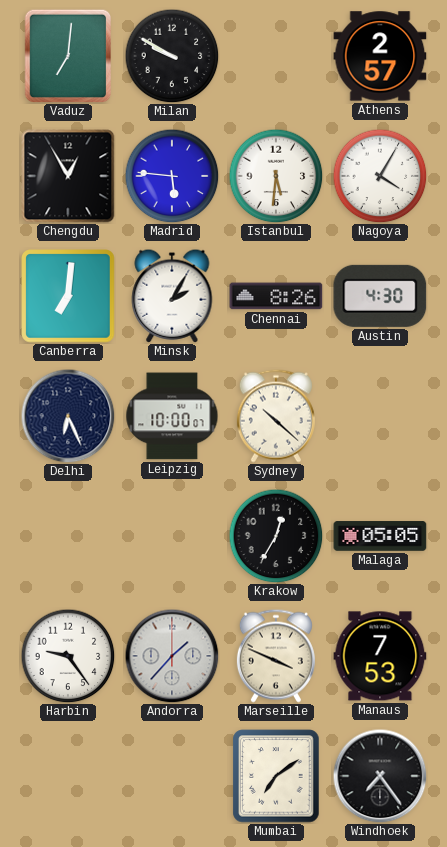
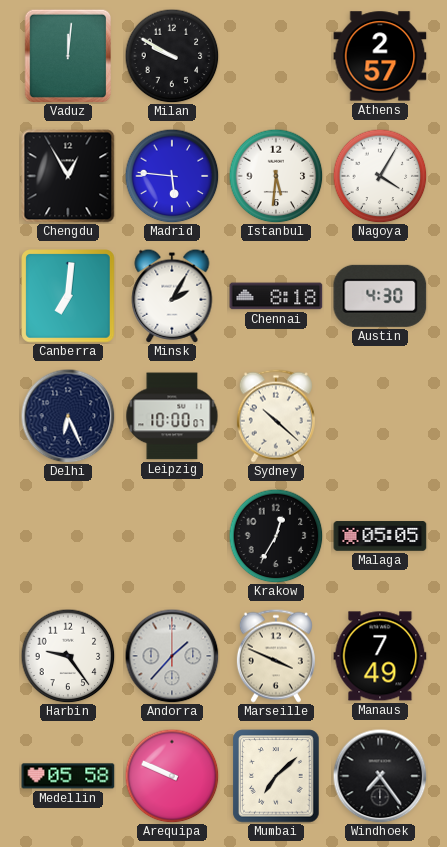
Vaduz: 7:01 -> 12:01
Chennai: 8:26 -> 8:18
Manaus: 7:53 -> 7:49
Medellin: none -> 05:58
Arequipa: none -> 9:49
Mumbai: 7:09 -> 7:08
